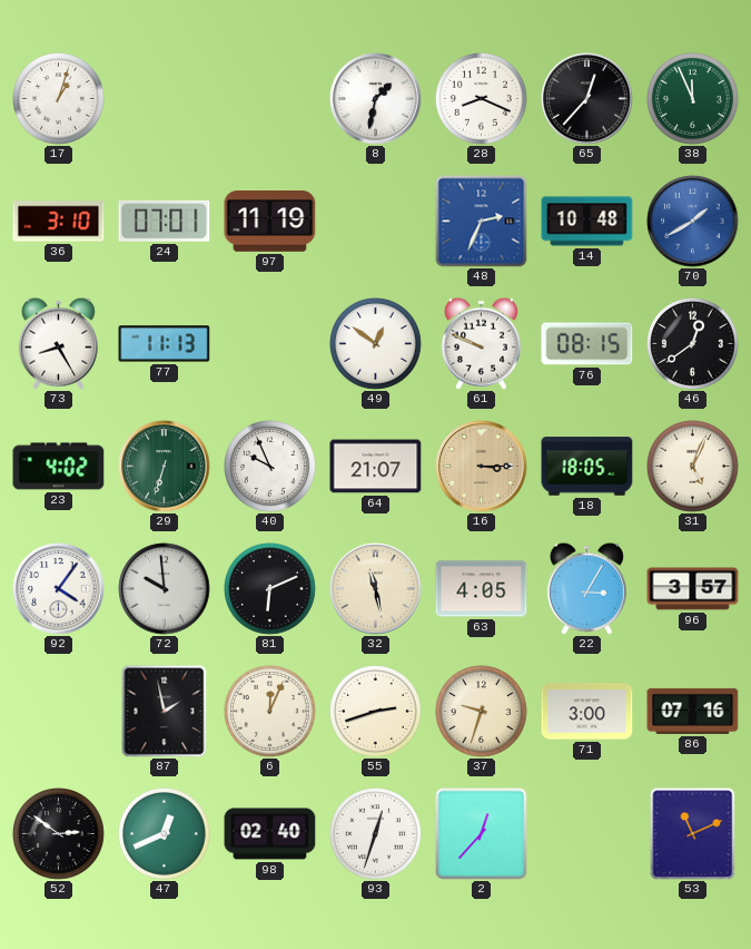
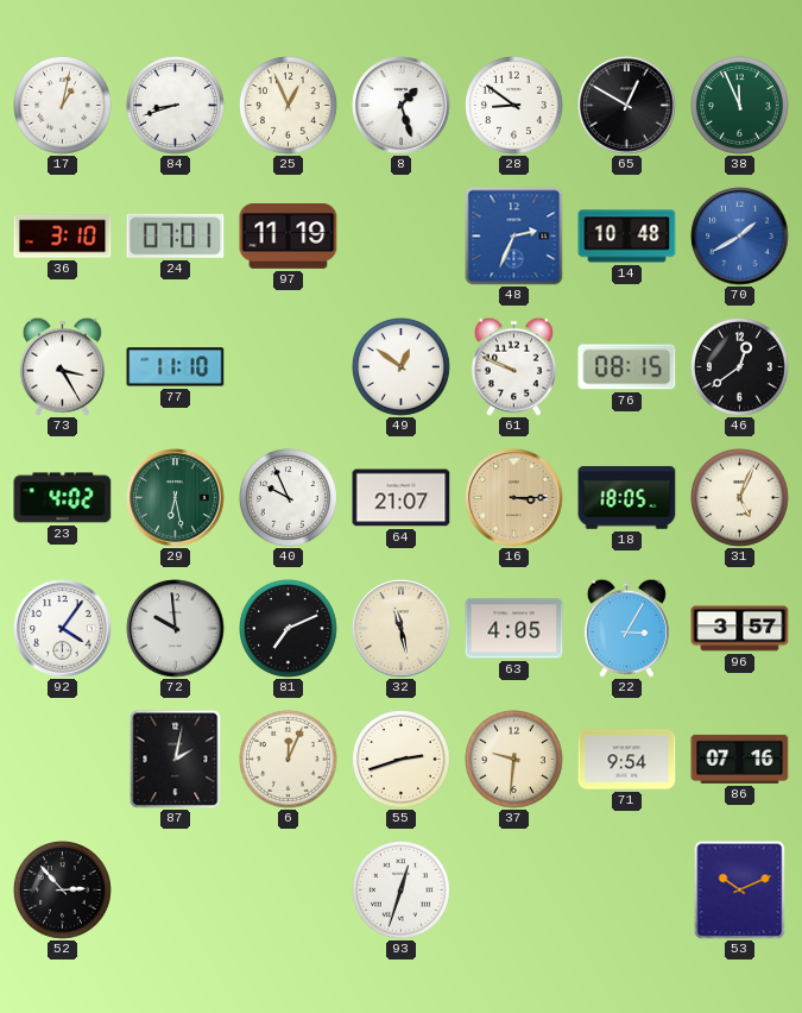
17: 1:03 -> 1:02
84: none -> 8:42
25: none -> 12:56
8: 1:32 -> 1:27
28: 8:19 -> 8:51
65: 12:37 -> 12:50
73: 8:25 -> 3:25
77: 11:13 -> 11:10
29: 6:33 -> 6:28
81: 6:11 -> 7:11
87: 1:58 -> 2:02
37: 9:33 -> 9:31
71: 3:00 -> 9:54
52: 2:51 -> 2:53
47: 12:41 -> none
98: 02:40 -> none
2: 12:37 -> none
53: 11:11 -> 10:11
